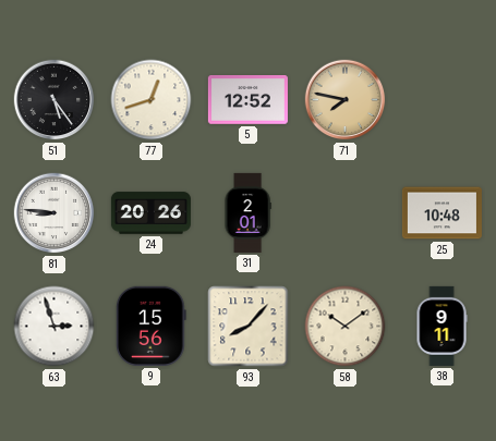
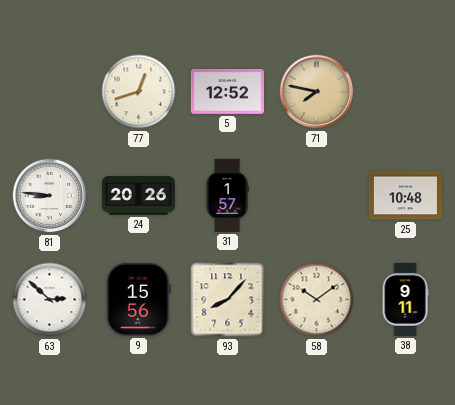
51: 5:24 -> none
31: 2:01 -> 1:57
63: 2:57 -> 2:52
